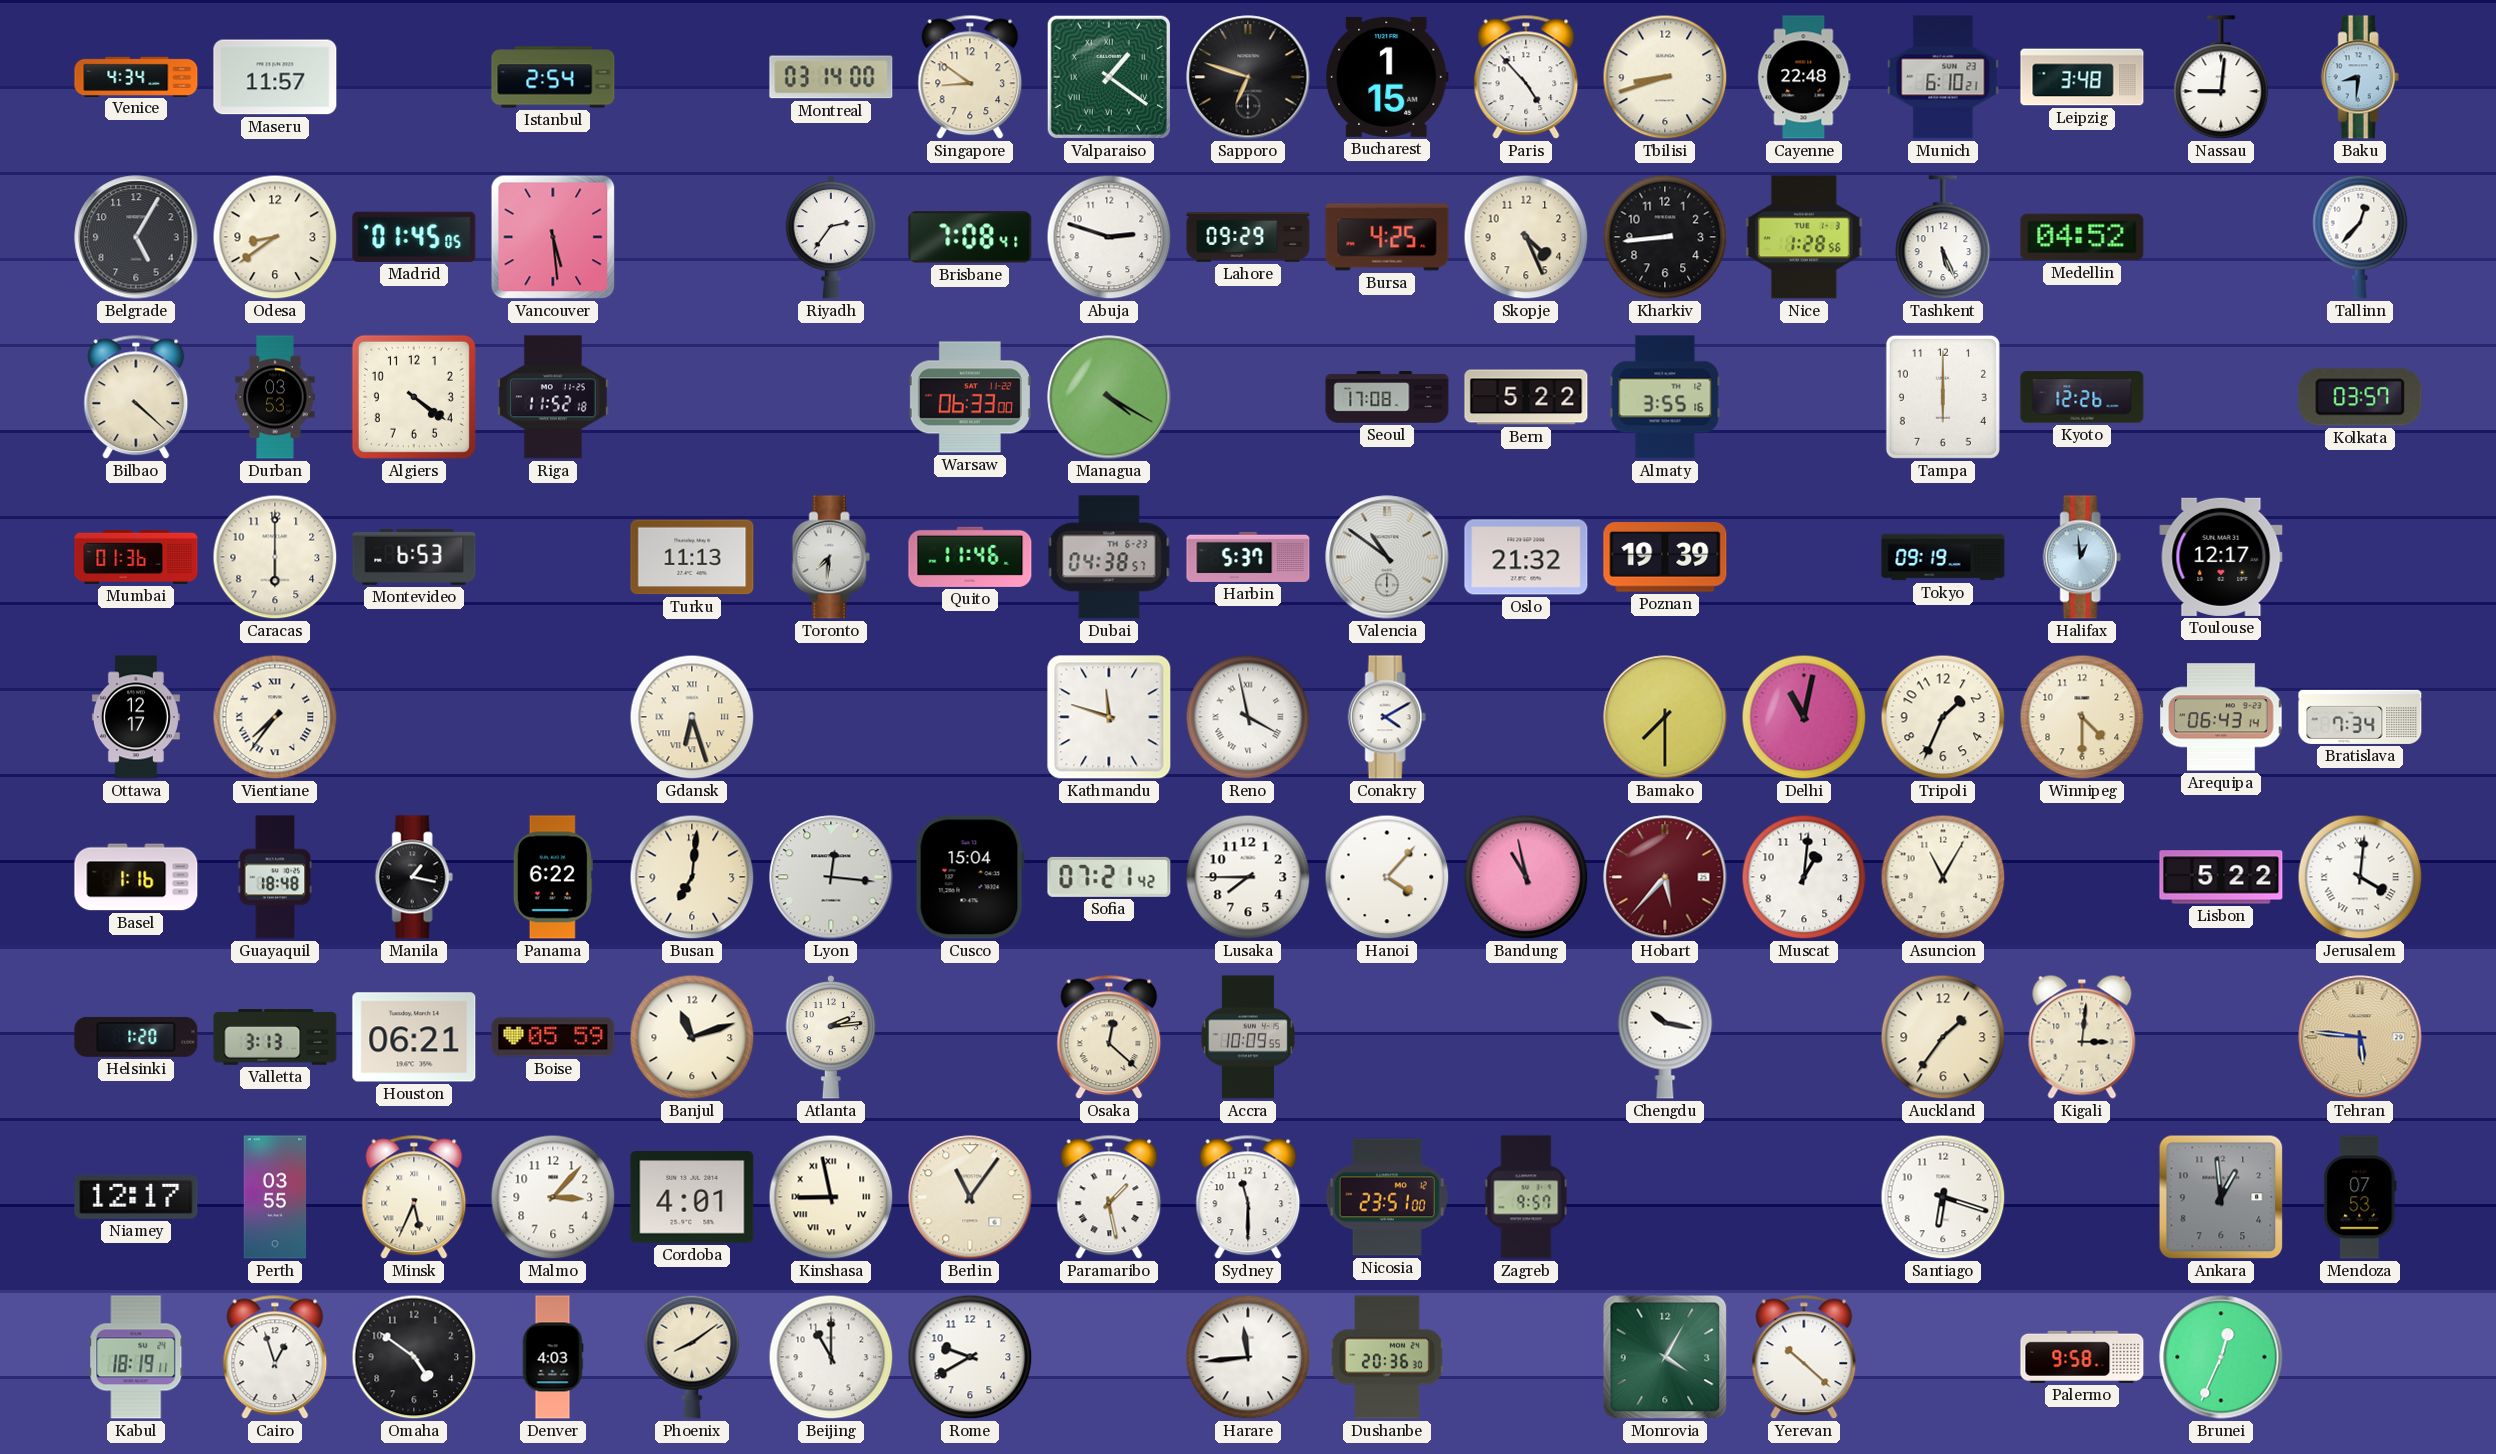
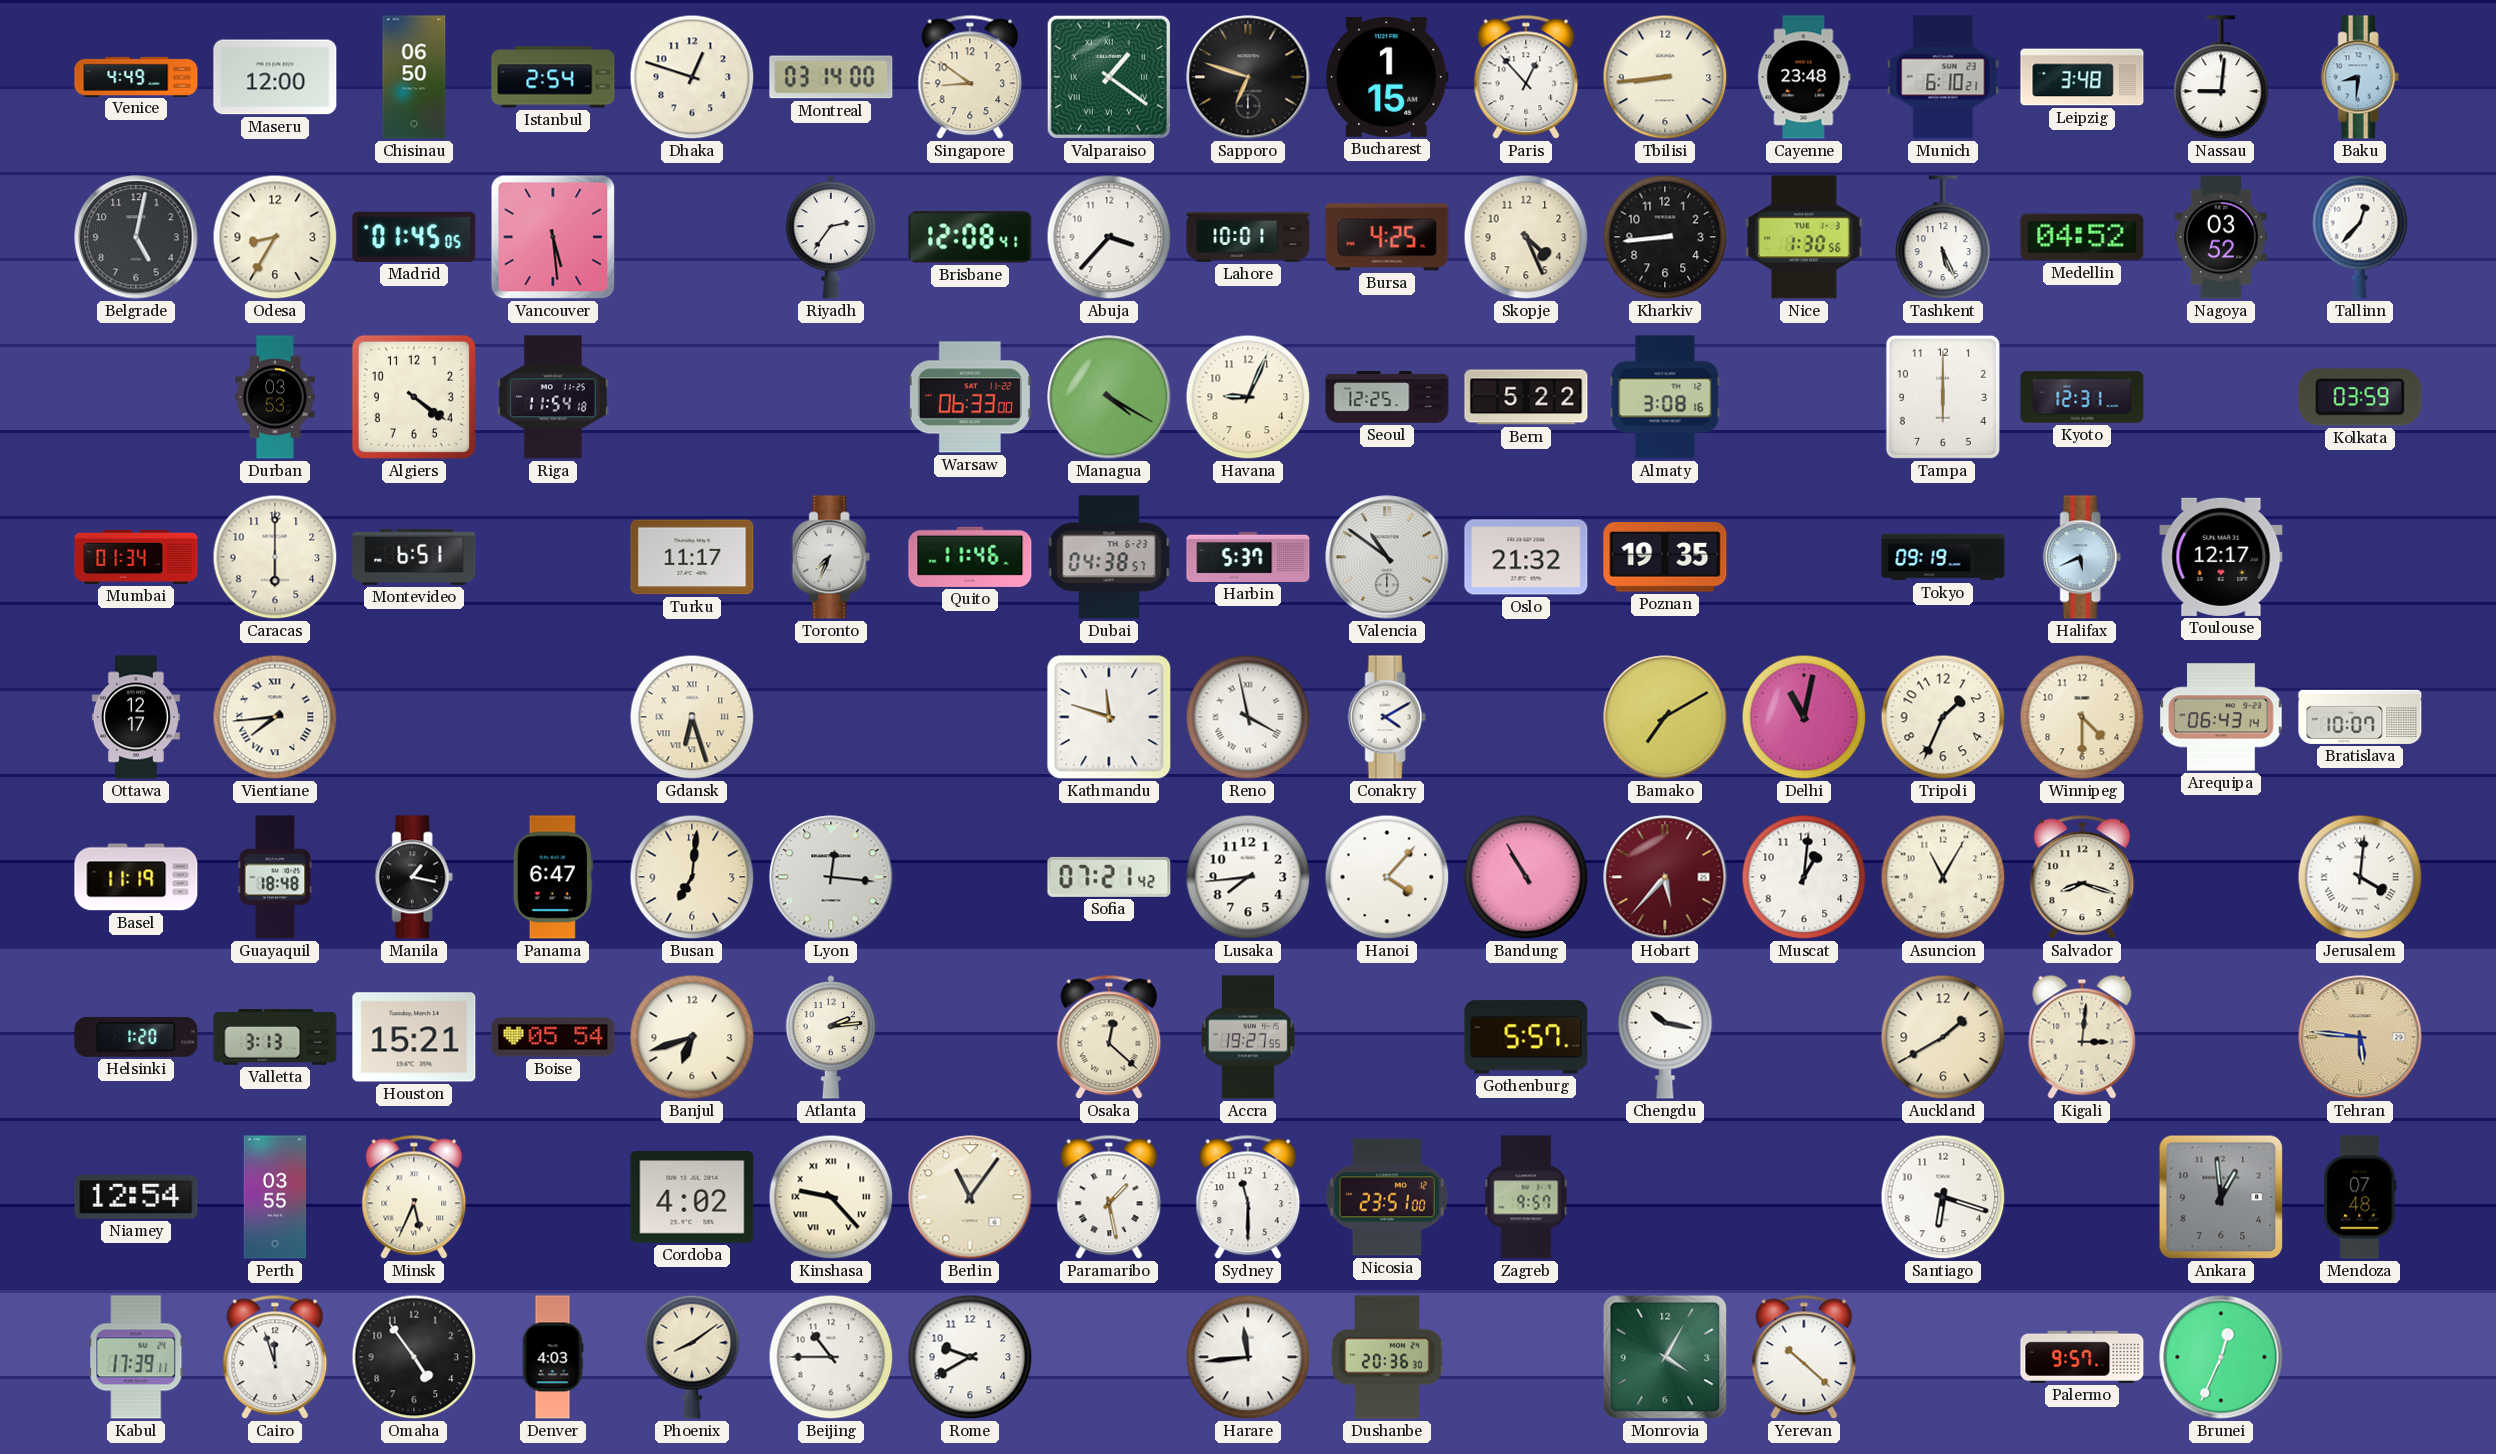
Venice: 4:34 -> 4:49
Maseru: 11:57 -> 12:00
Chisinau: none -> 06:50
Dhaka: none -> 12:48
Paris: 4:53 -> 12:53
Tbilisi: 8:42 -> 8:44
Cayenne: 22:48 -> 23:48
Belgrade: 5:05 -> 5:02
Odesa: 8:39 -> 8:35
Brisbane: 7:08 -> 12:08
Abuja: 2:48 -> 3:37
Lahore: 09:29 -> 10:01
Nice: 1:28 -> 1:30
Nagoya: none -> 03:52
Bilbao: 4:22 -> none
Riga: 11:52 -> 11:54
Havana: none -> 9:04
Seoul: 17:08 -> 12:25
Almaty: 3:55 -> 3:08
Kyoto: 12:26 -> 12:31
Kolkata: 03:57 -> 03:59
Mumbai: 01:36 -> 01:34
Montevideo: 6:53 -> 6:51
Turku: 11:13 -> 11:17
Toronto: 7:31 -> 7:34
Poznan: 19:39 -> 19:35
Halifax: 12:59 -> 5:41
Vientiane: 7:36 -> 7:44
Bamako: 7:30 -> 7:10
Bratislava: 7:34 -> 10:07
Basel: 1:16 -> 11:19
Panama: 6:22 -> 6:47
Cusco: 15:04 -> none
Lusaka: 7:45 -> 7:44
Bandung: 10:58 -> 10:55
Salvador: none -> 8:18
Lisbon: 5:22 -> none
Houston: 06:21 -> 15:21
Boise: 05:59 -> 05:54
Banjul: 11:12 -> 6:42
Accra: 10:09 -> 19:27
Gothenburg: none -> 5:57
Auckland: 1:36 -> 1:40
Niamey: 12:17 -> 12:54
Malmo: 3:07 -> none
Cordoba: 4:01 -> 4:02
Kinshasa: 8:58 -> 9:23
Mendoza: 07:53 -> 07:48
Kabul: 18:19 -> 17:39
Cairo: 12:57 -> 11:57
Omaha: 4:51 -> 4:54
Beijing: 11:00 -> 10:45
Palermo: 9:58 -> 9:57
